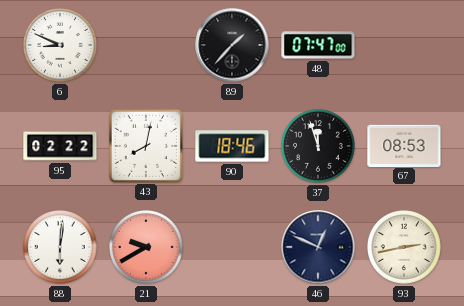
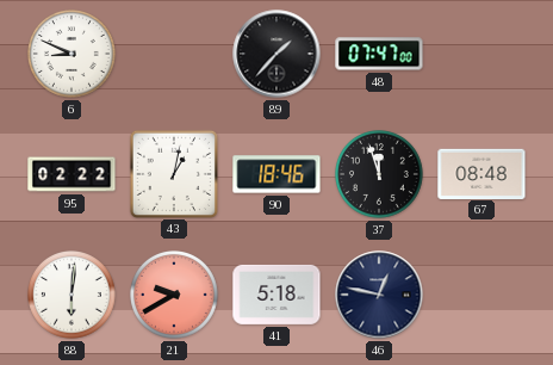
43: 8:02 -> 1:02
67: 08:53 -> 08:48
41: none -> 5:18
46: 12:49 -> 12:47
93: 2:43 -> none
